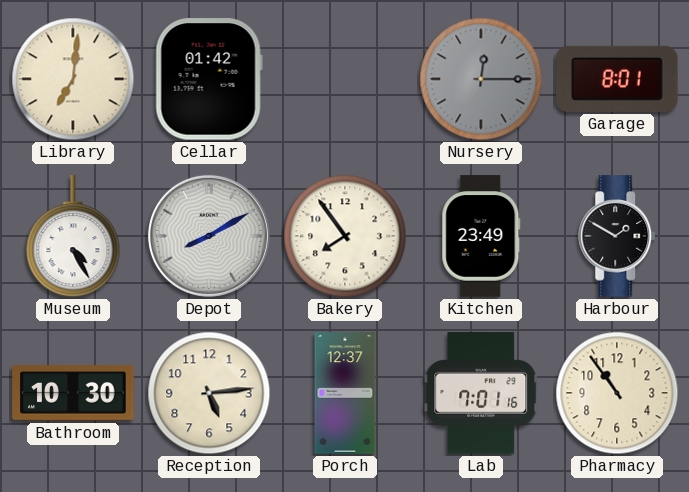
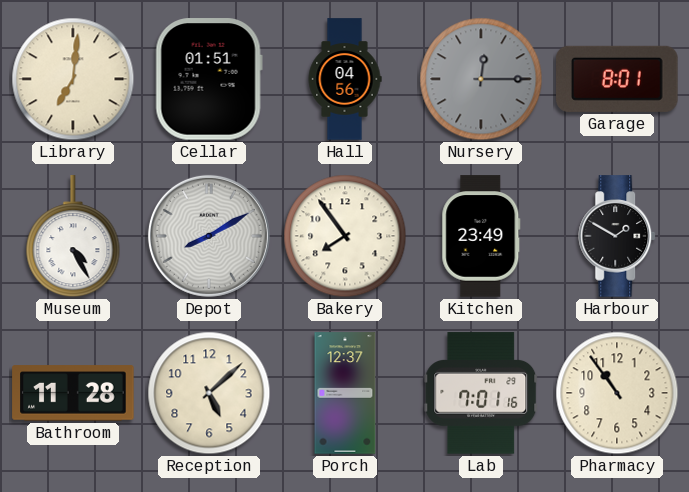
Cellar: 01:42 -> 01:51
Hall: none -> 04:56
Bathroom: 10:30 -> 11:28
Reception: 5:14 -> 5:08
